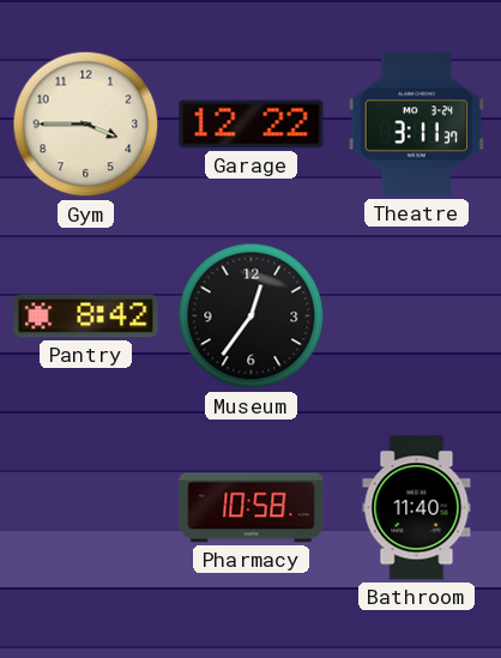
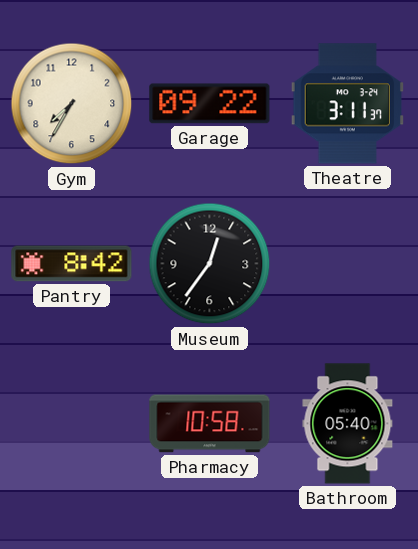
Gym: 3:45 -> 7:35
Garage: 12:22 -> 09:22
Bathroom: 11:40 -> 05:40
